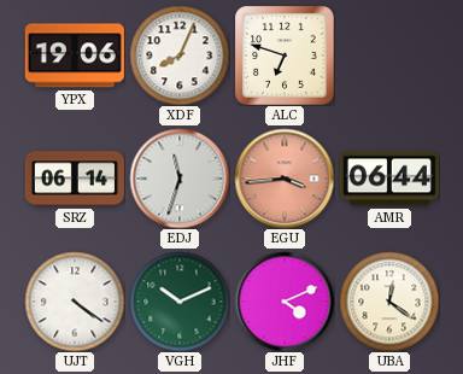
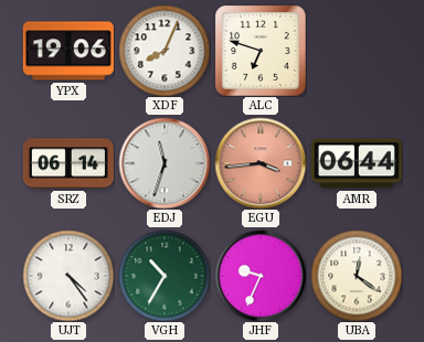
UJT: 4:21 -> 4:24
VGH: 10:11 -> 10:35
JHF: 4:11 -> 9:34
